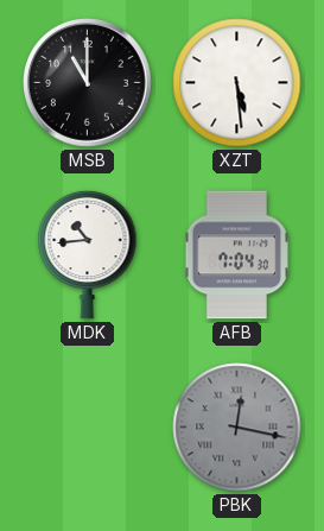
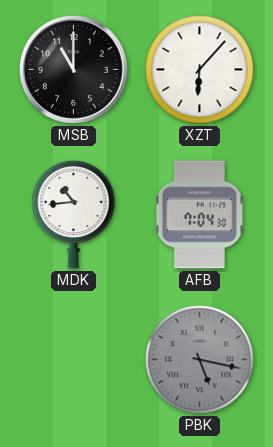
XZT: 5:29 -> 6:07
PBK: 12:17 -> 5:17
